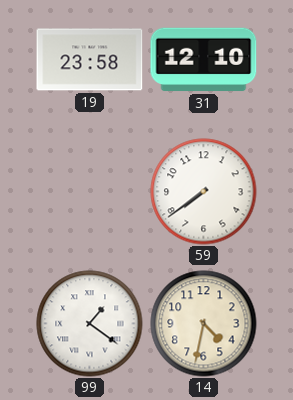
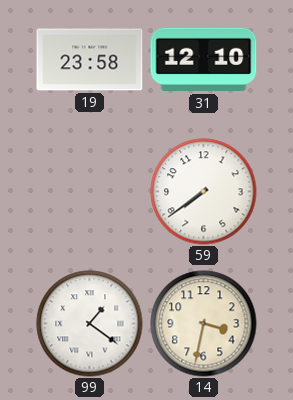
14: 4:32 -> 3:32
